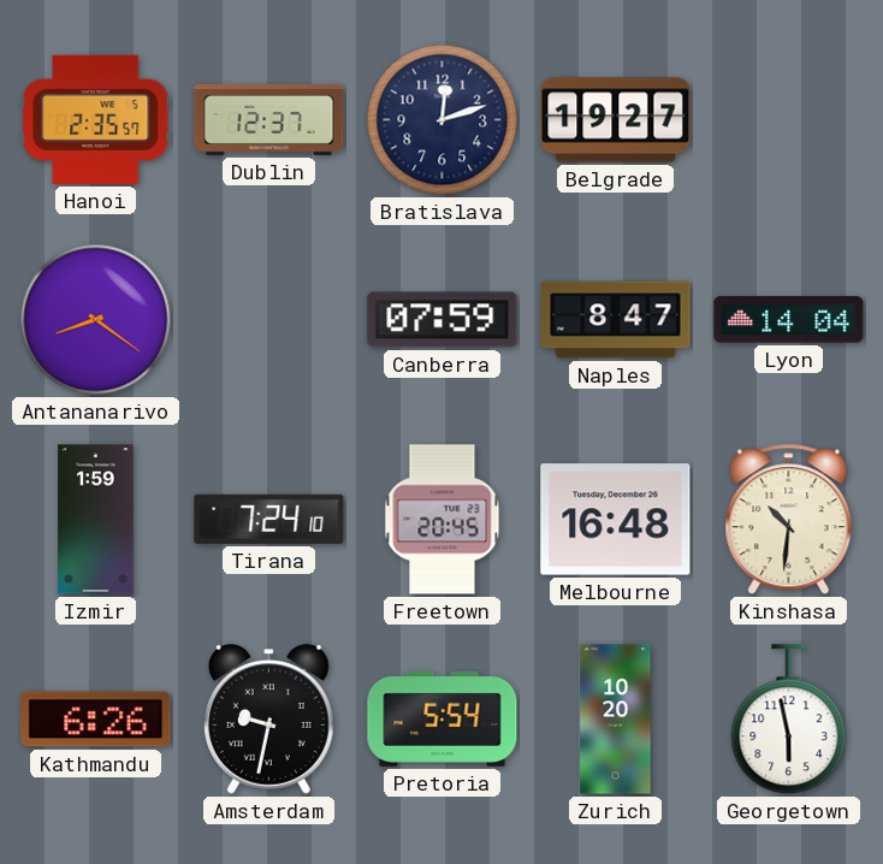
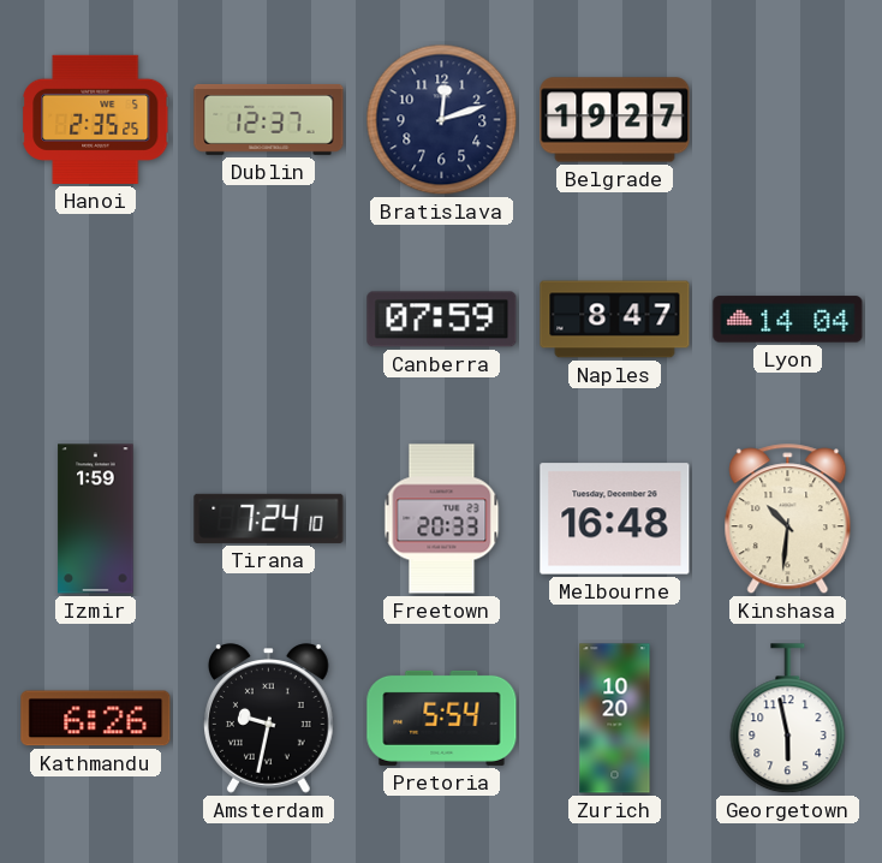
Hanoi: 2:35:57 -> 2:35:25
Antananarivo: 8:21 -> none
Freetown: 20:45 -> 20:33
